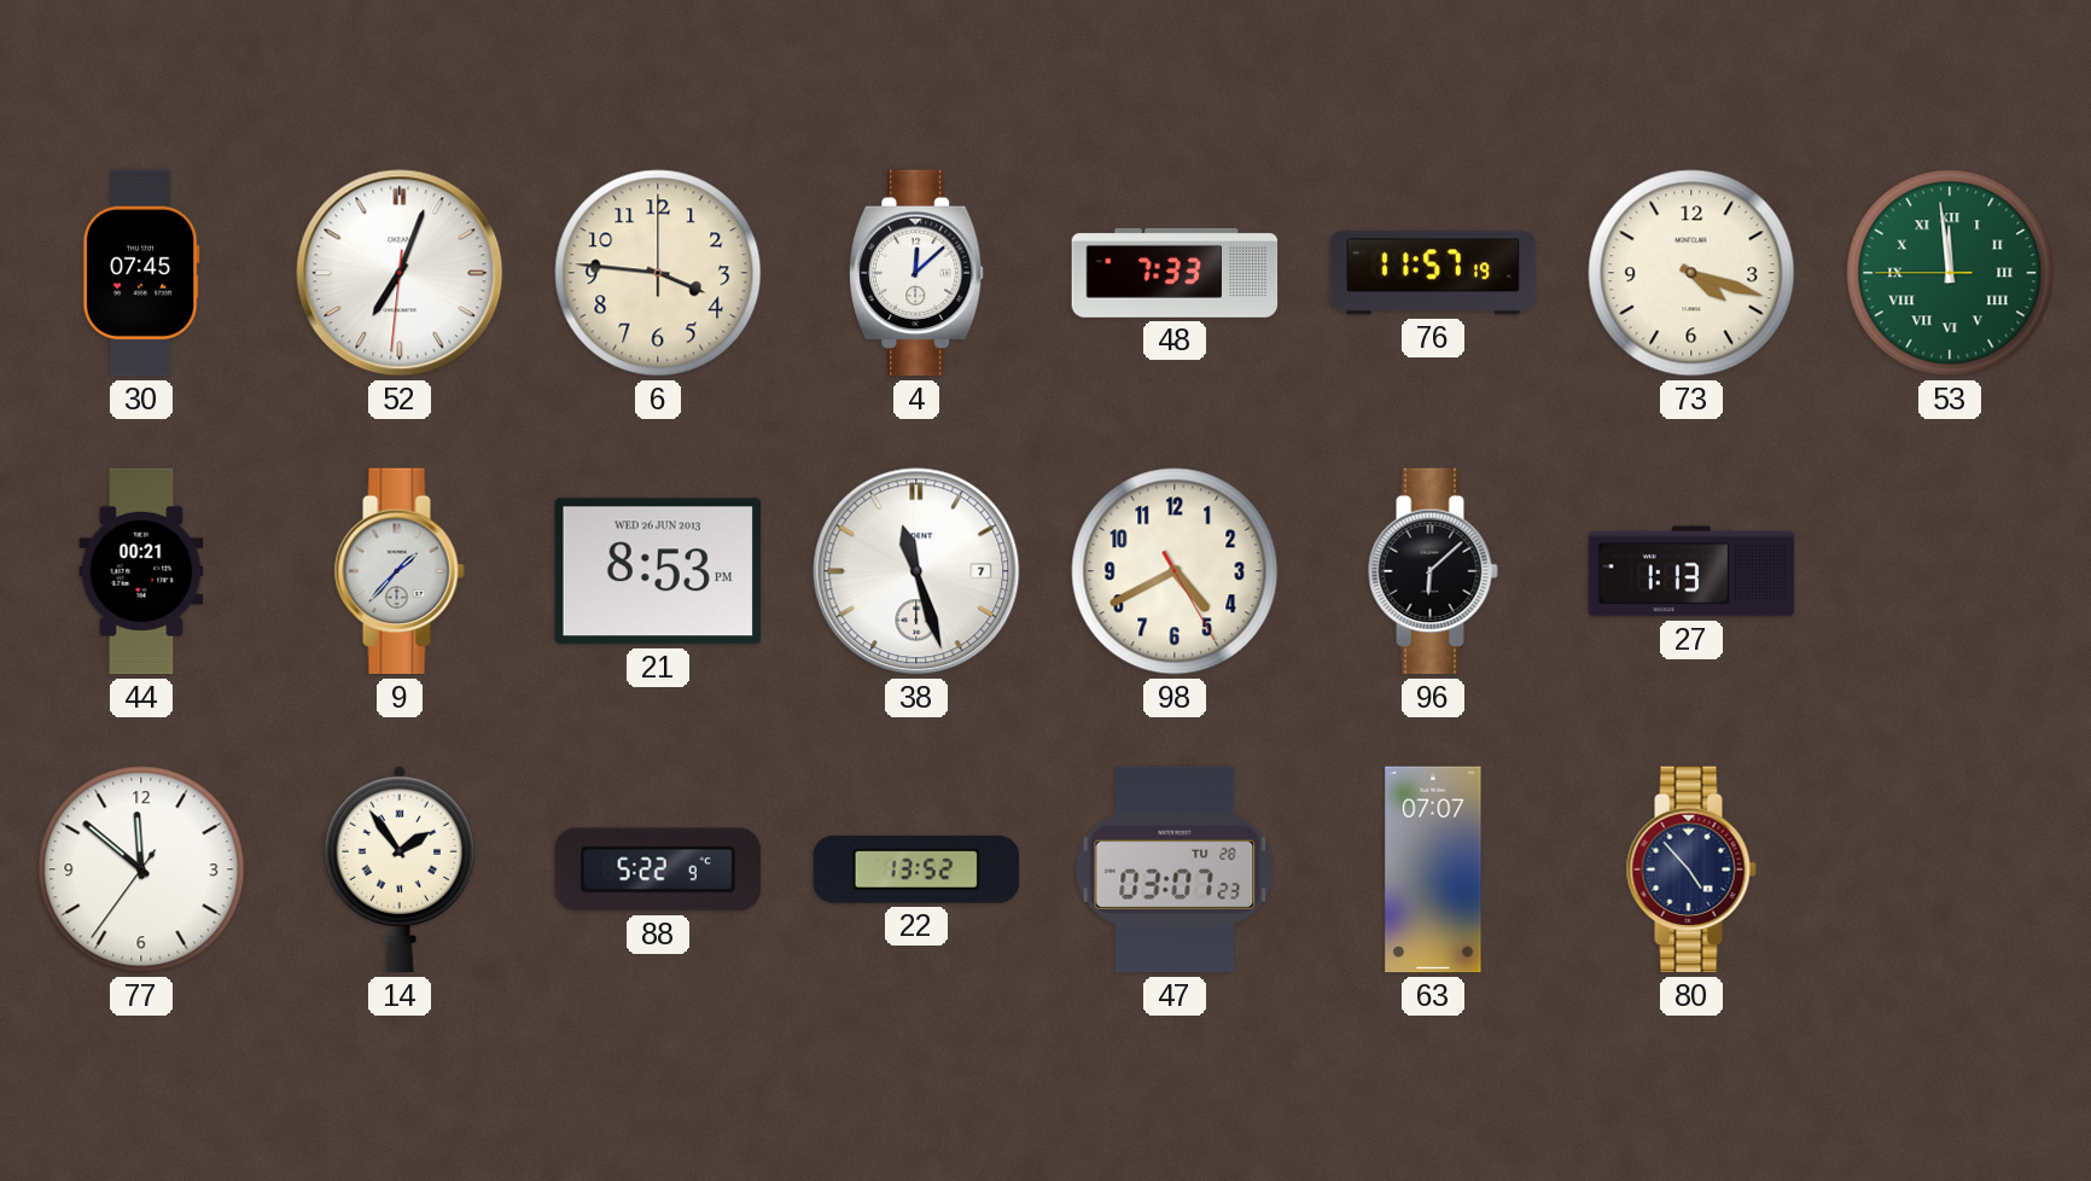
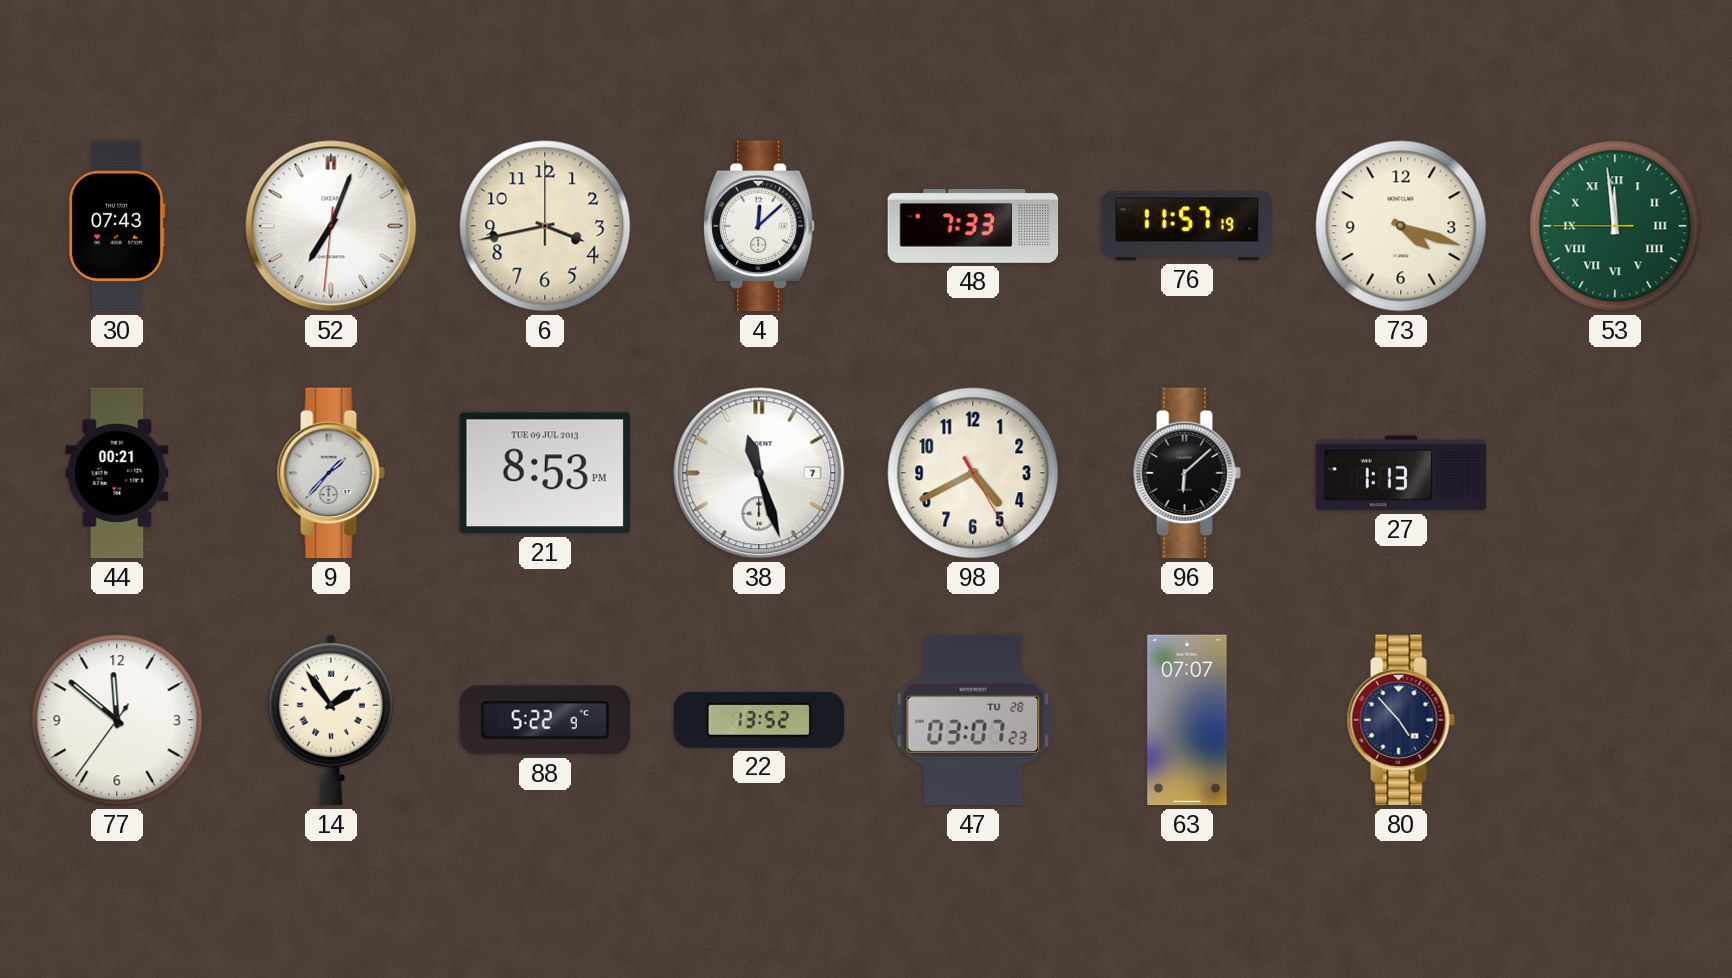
30: 07:45 -> 07:43
6: 3:46 -> 3:43
21 date: WED 26 JUN 2013 -> TUE 09 JUL 2013
